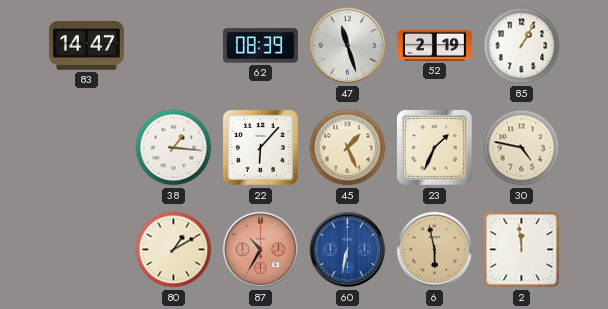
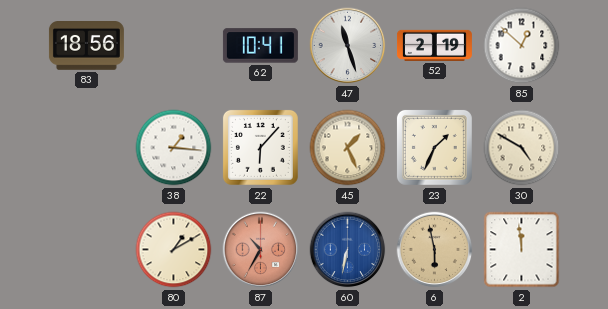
83: 14:47 -> 18:56
62: 08:39 -> 10:41
85: 1:05 -> 12:52
30: 4:47 -> 4:50
